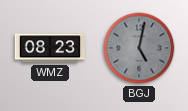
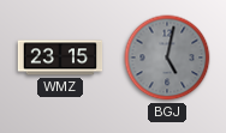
WMZ: 08:23 -> 23:15
